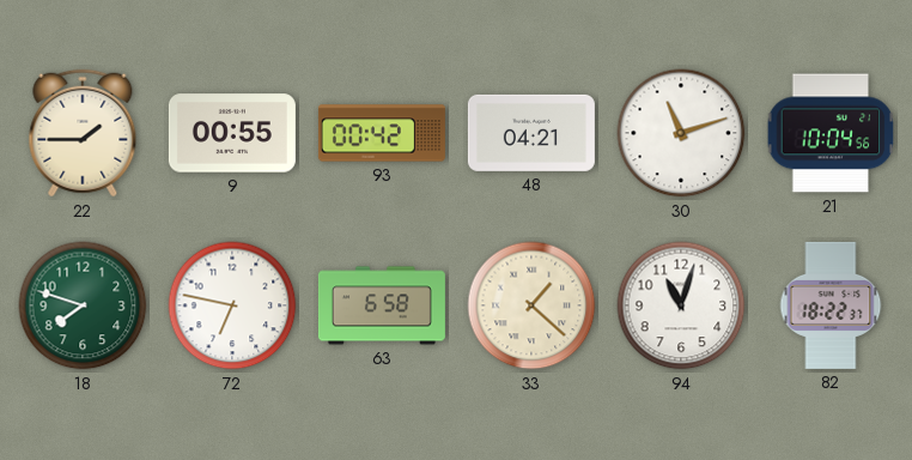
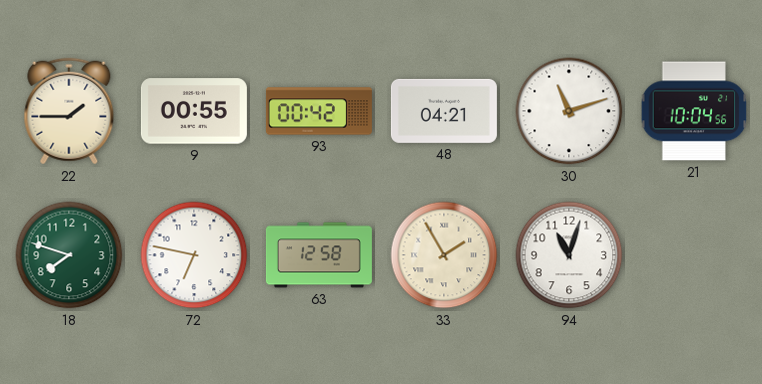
63: 6:58 -> 12:58
33: 1:22 -> 1:55
82: 18:22 -> none
